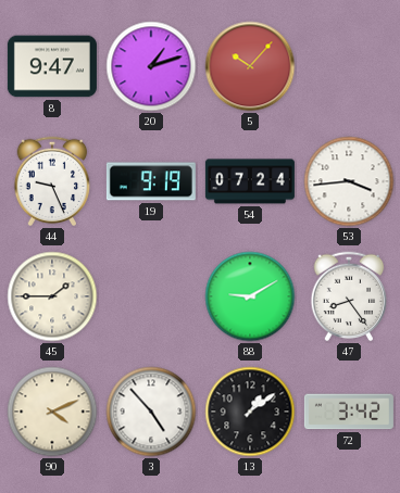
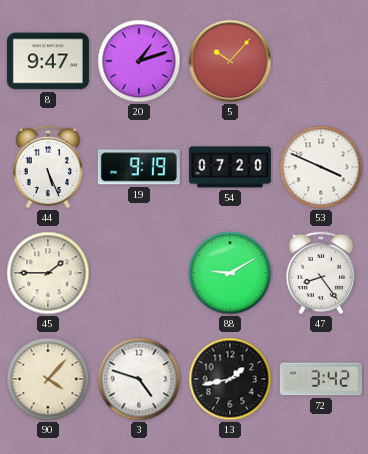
44: 9:26 -> 5:26
54: 07:24 -> 07:20
53: 3:44 -> 3:49
90: 4:11 -> 4:07
3: 4:53 -> 4:48
13: 1:09 -> 1:43
